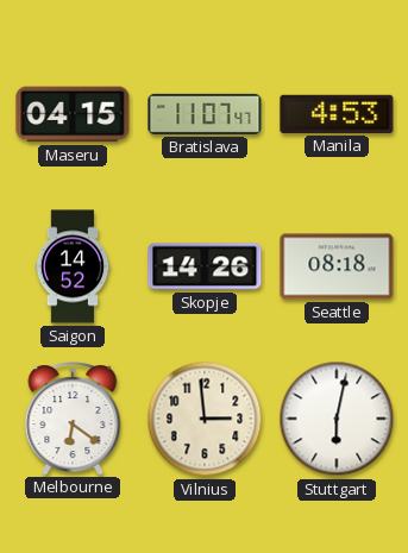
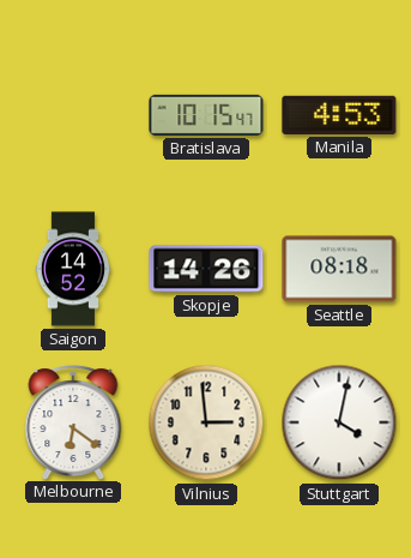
Maseru: 04:15 -> none
Bratislava: 11:07 -> 10:15
Stuttgart: 6:02 -> 4:02
